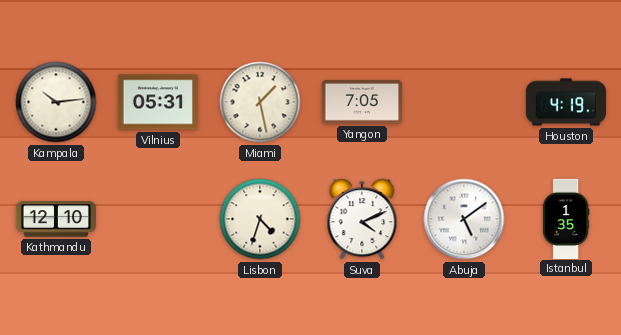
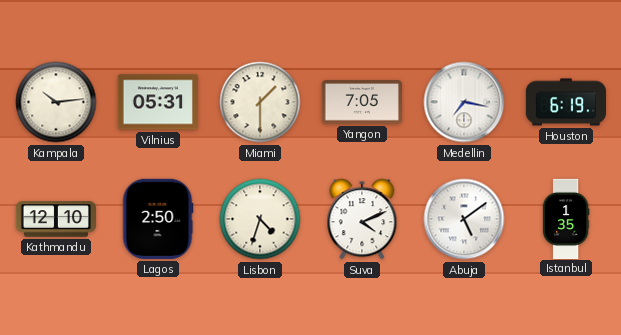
Miami: 1:28 -> 1:30
Medellin: none -> 7:17
Houston: 4:19 -> 6:19
Lagos: none -> 2:50
